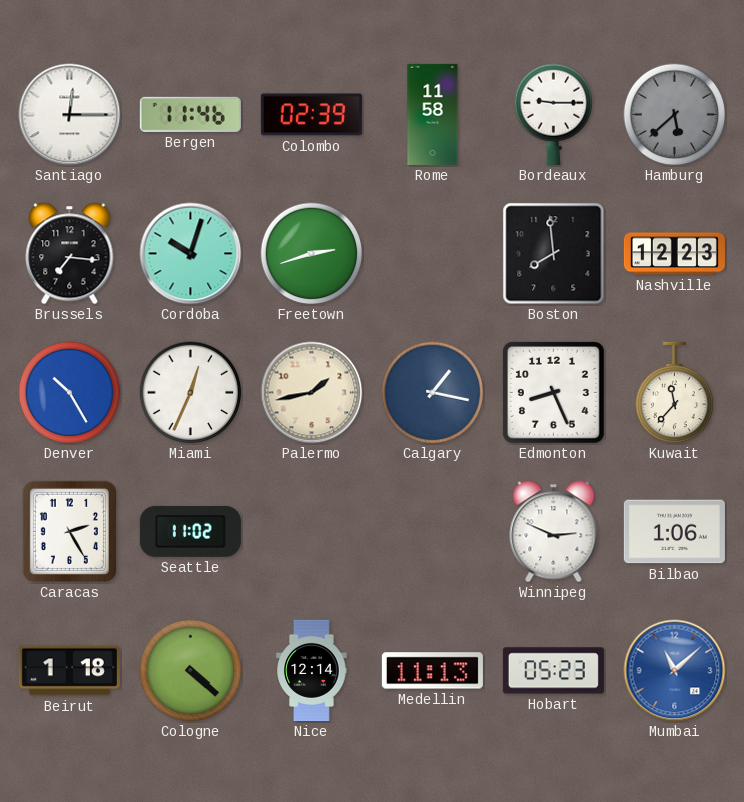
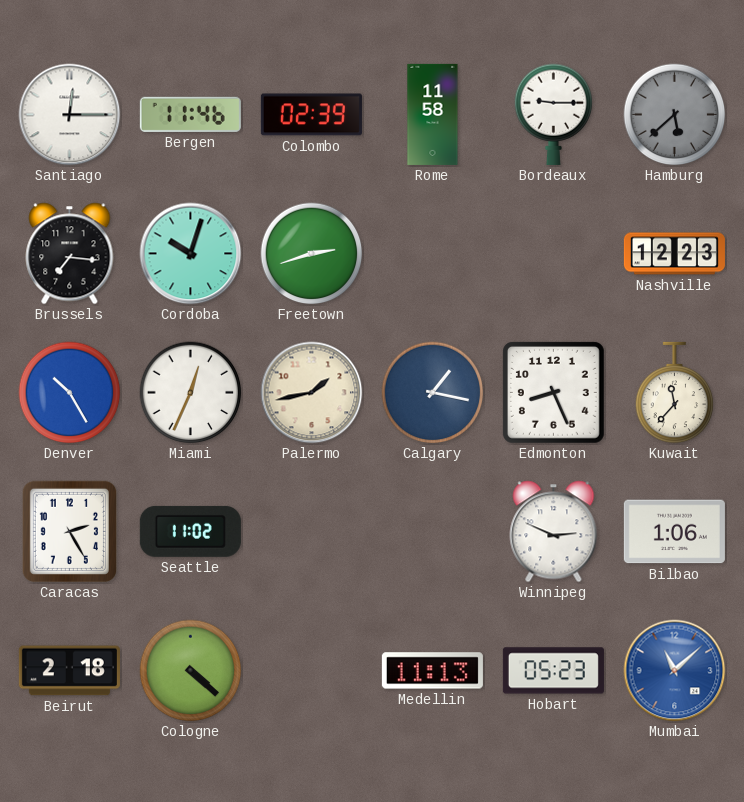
Boston: 7:59 -> none
Beirut: 1:18 -> 2:18
Nice: 12:14 -> none
